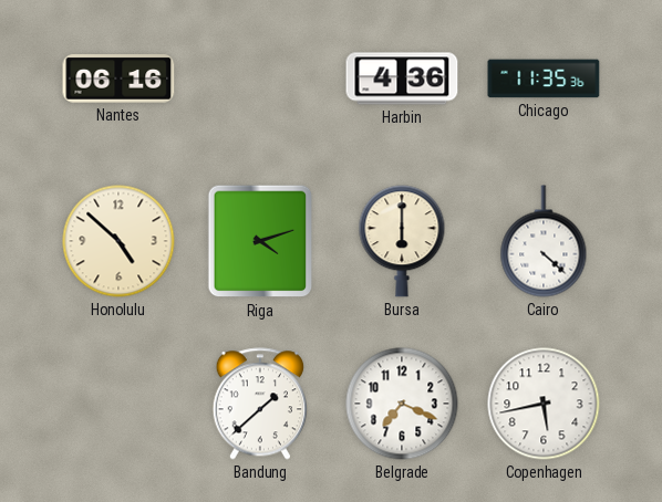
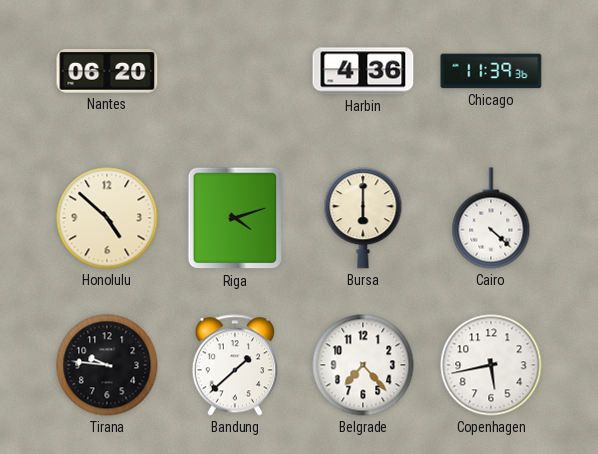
Nantes: 06:16 -> 06:20
Chicago: 11:35 -> 11:39
Tirana: none -> 9:46
Belgrade: 7:19 -> 7:23
